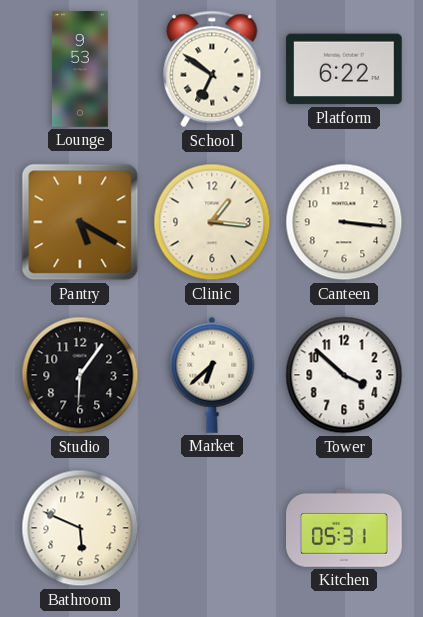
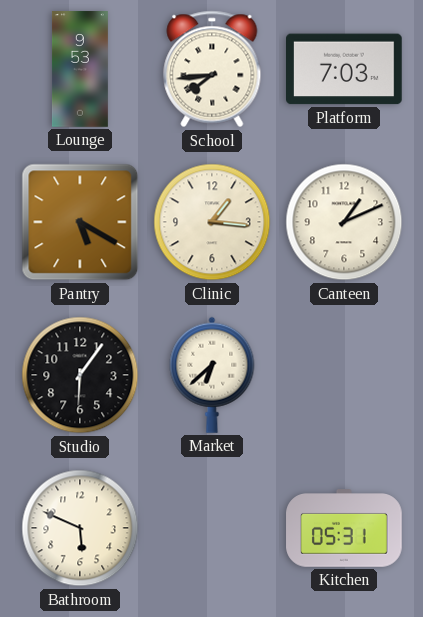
School: 6:51 -> 7:44
Platform: 6:22 -> 7:03
Canteen: 3:16 -> 1:11
Tower: 3:52 -> none
